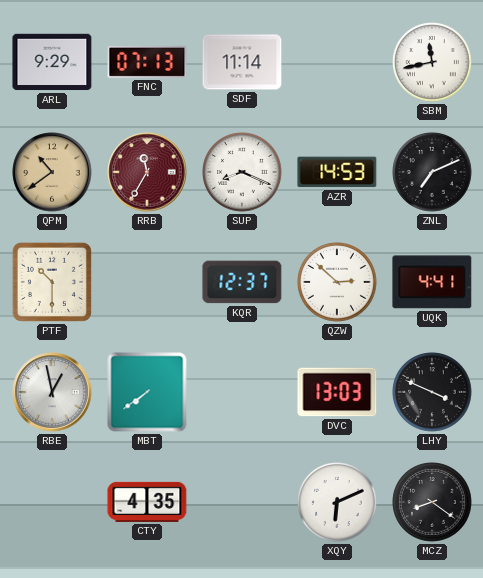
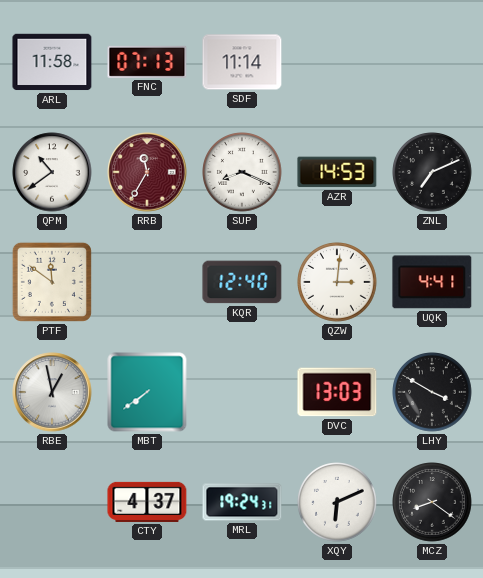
ARL: 9:29 -> 11:58
SBM: 11:43 -> none
QPM dial: champagne -> white
PTF: 10:30 -> 11:51
KQR: 12:37 -> 12:40
QZW: 2:52 -> 3:01
LHY: 3:49 -> 3:50
CTY: 4:35 -> 4:37
MRL: none -> 19:24
